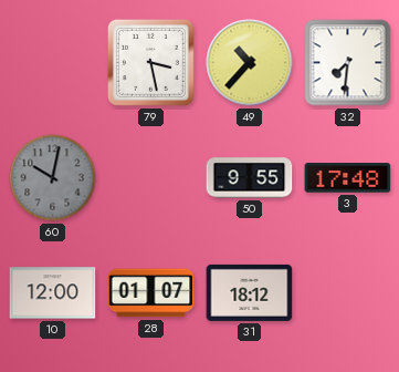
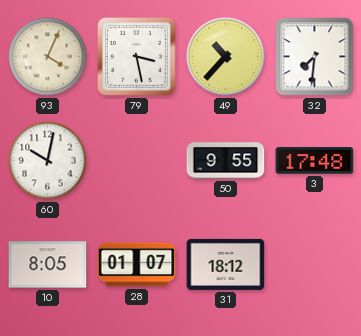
93: none -> 4:04
60 dial: grey -> white
10: 12:00 -> 8:05
